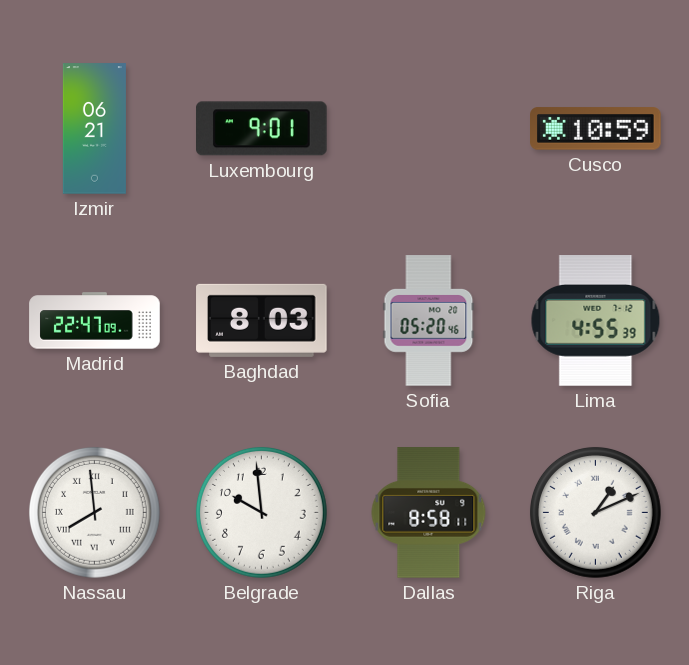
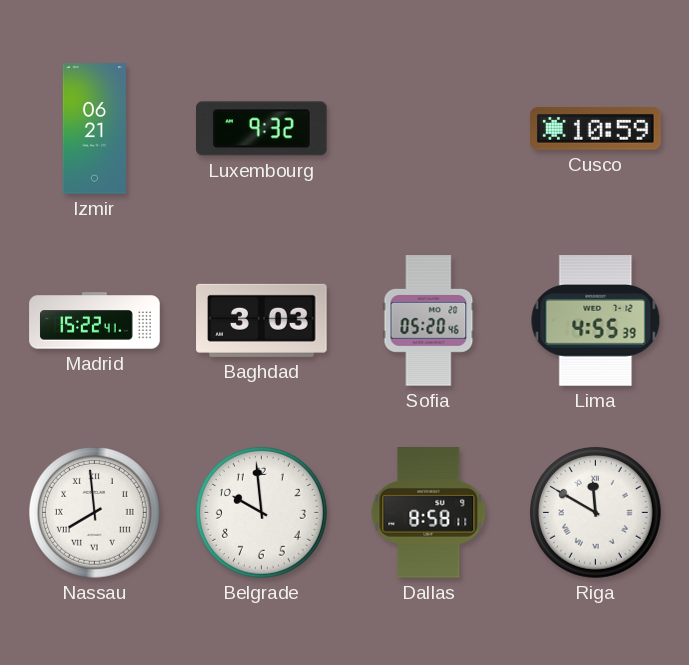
Luxembourg: 9:01 -> 9:32
Madrid: 22:47 -> 15:22
Baghdad: 8:03 -> 3:03
Riga: 1:11 -> 11:50
